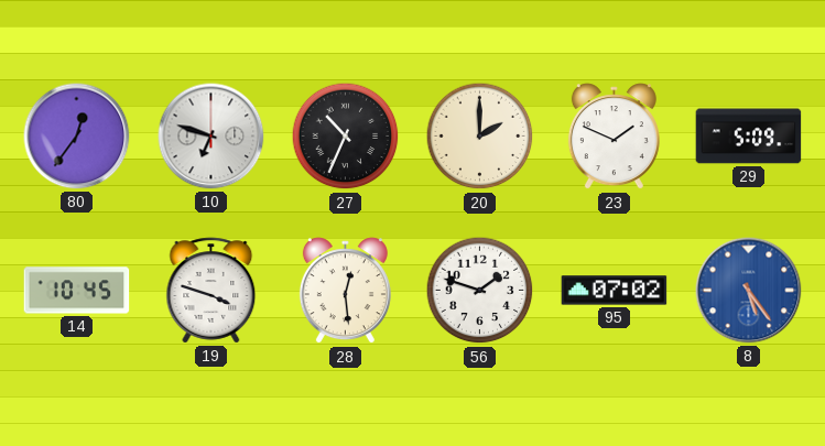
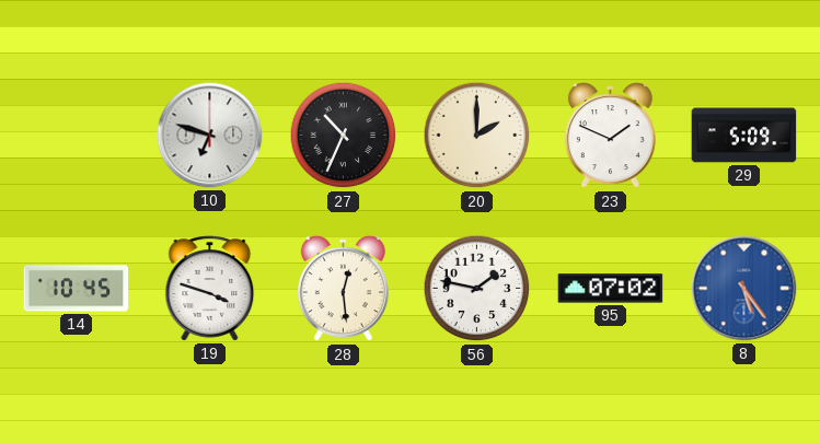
80: 12:36 -> none
56: 1:48 -> 1:47
